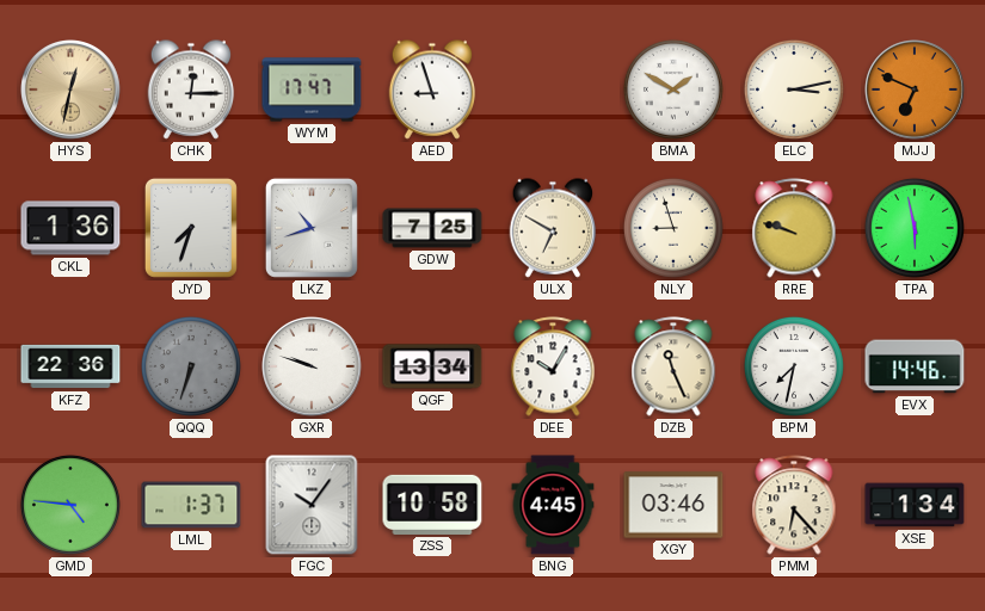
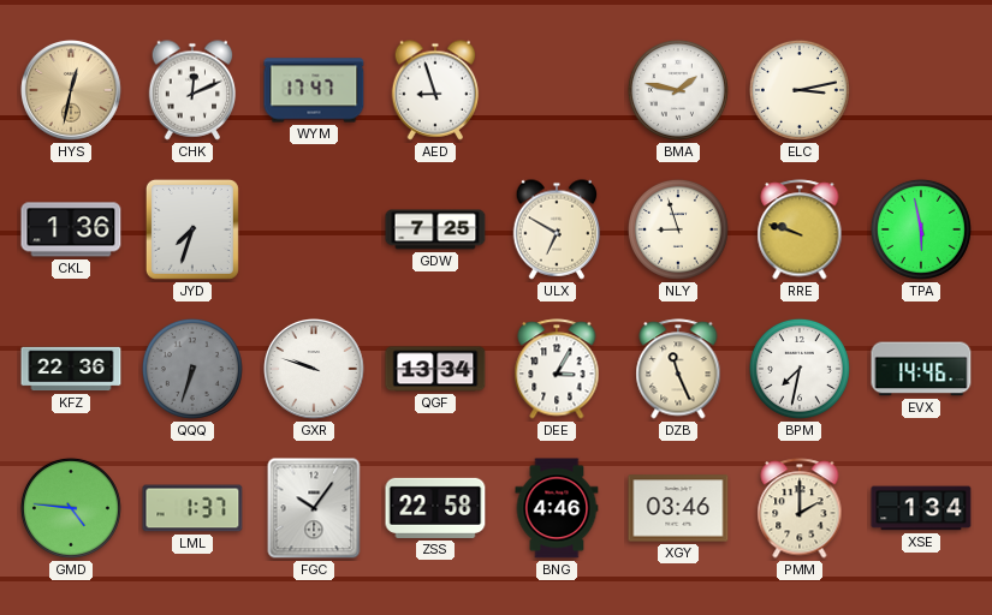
CHK: 12:15 -> 12:11
BMA: 1:50 -> 1:47
MJJ: 6:49 -> none
LKZ: 10:42 -> none
DEE: 10:05 -> 3:05
ZSS: 10:58 -> 22:58
BNG: 4:45 -> 4:46
PMM: 6:23 -> 2:00
